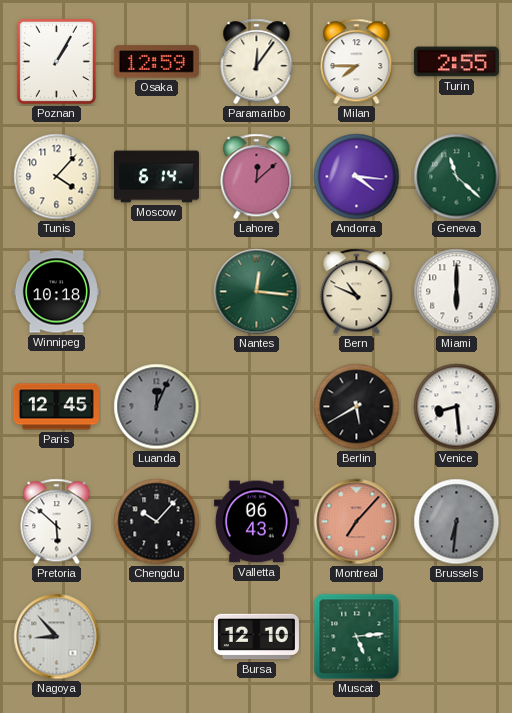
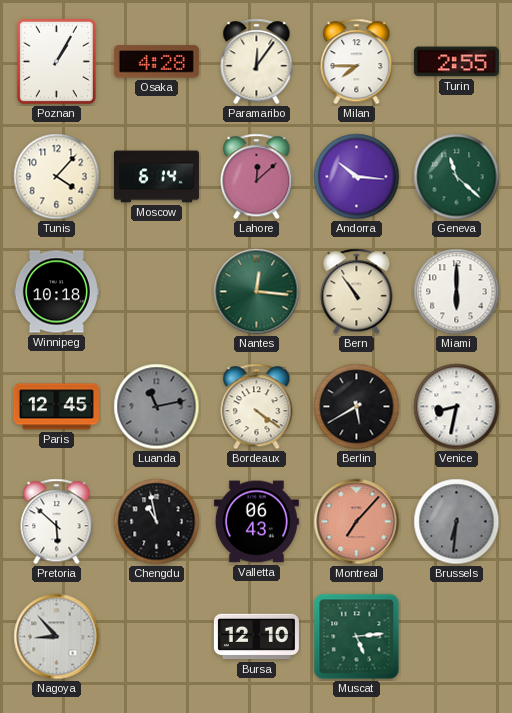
Osaka: 12:59 -> 4:28
Andorra: 4:16 -> 10:16
Bern: 10:49 -> 10:54
Luanda: 12:04 -> 11:13
Bordeaux: none -> 4:21
Venice: 8:29 -> 8:32
Chengdu: 10:07 -> 10:58
